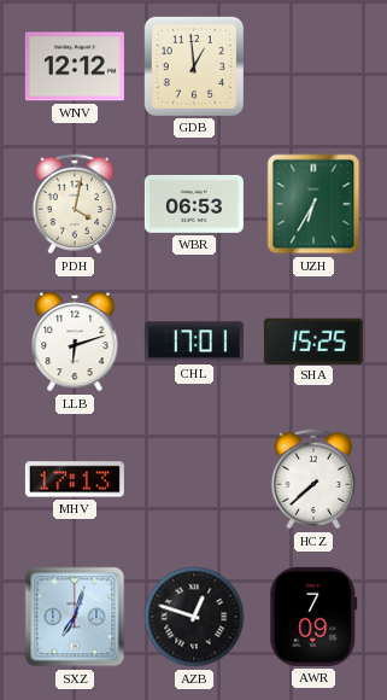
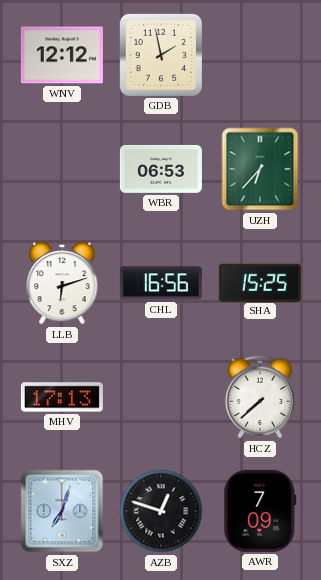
GDB: 12:59 -> 1:58
PDH: 4:02 -> none
UZH: 6:35 -> 6:37
CHL: 17:01 -> 16:56
